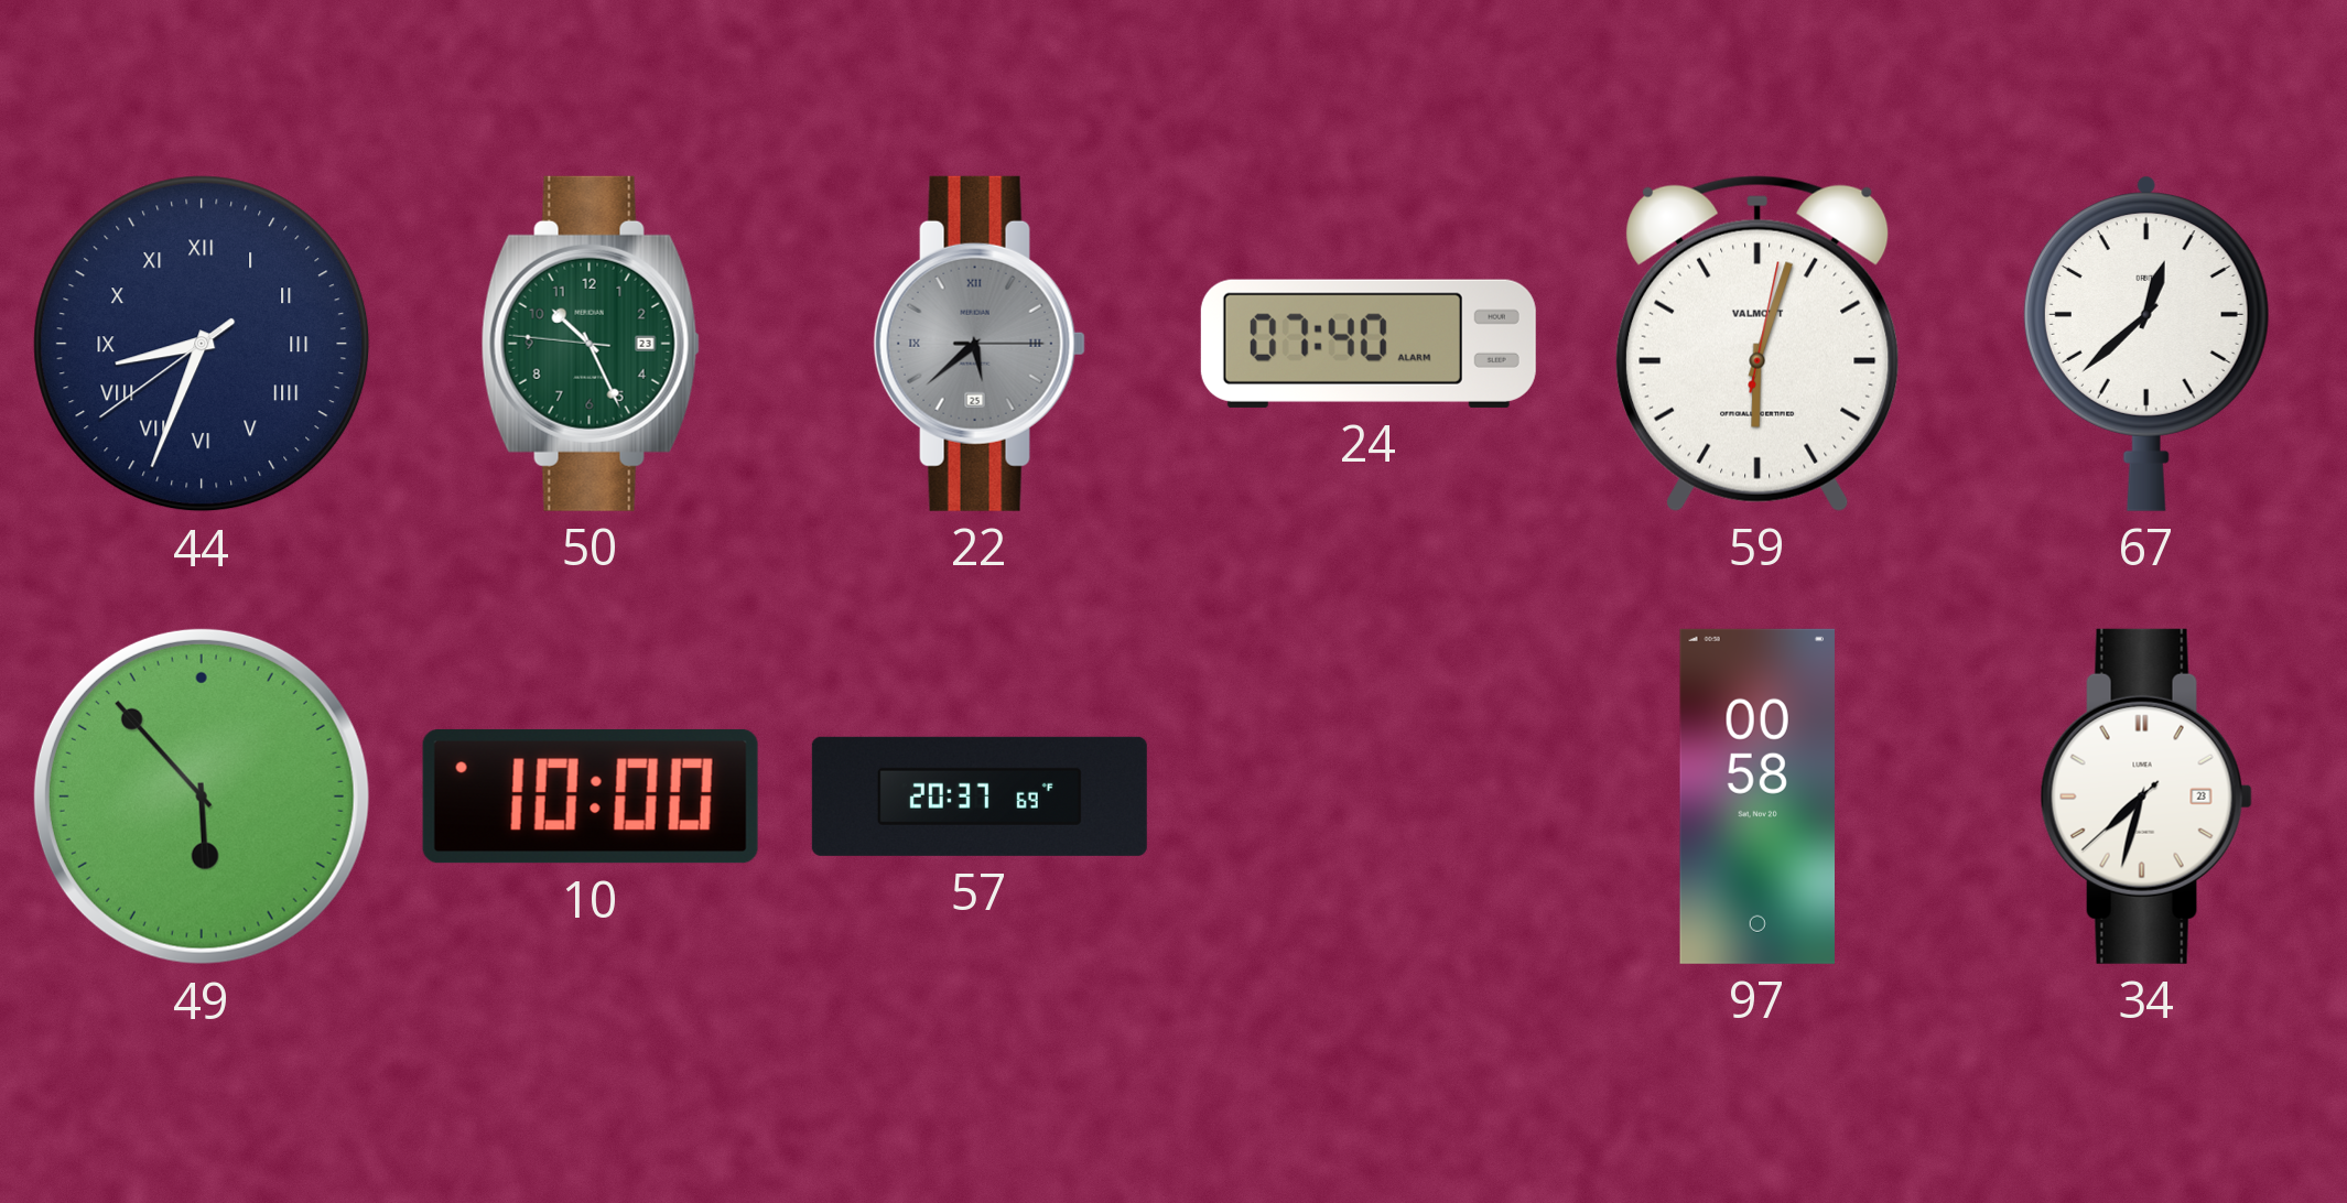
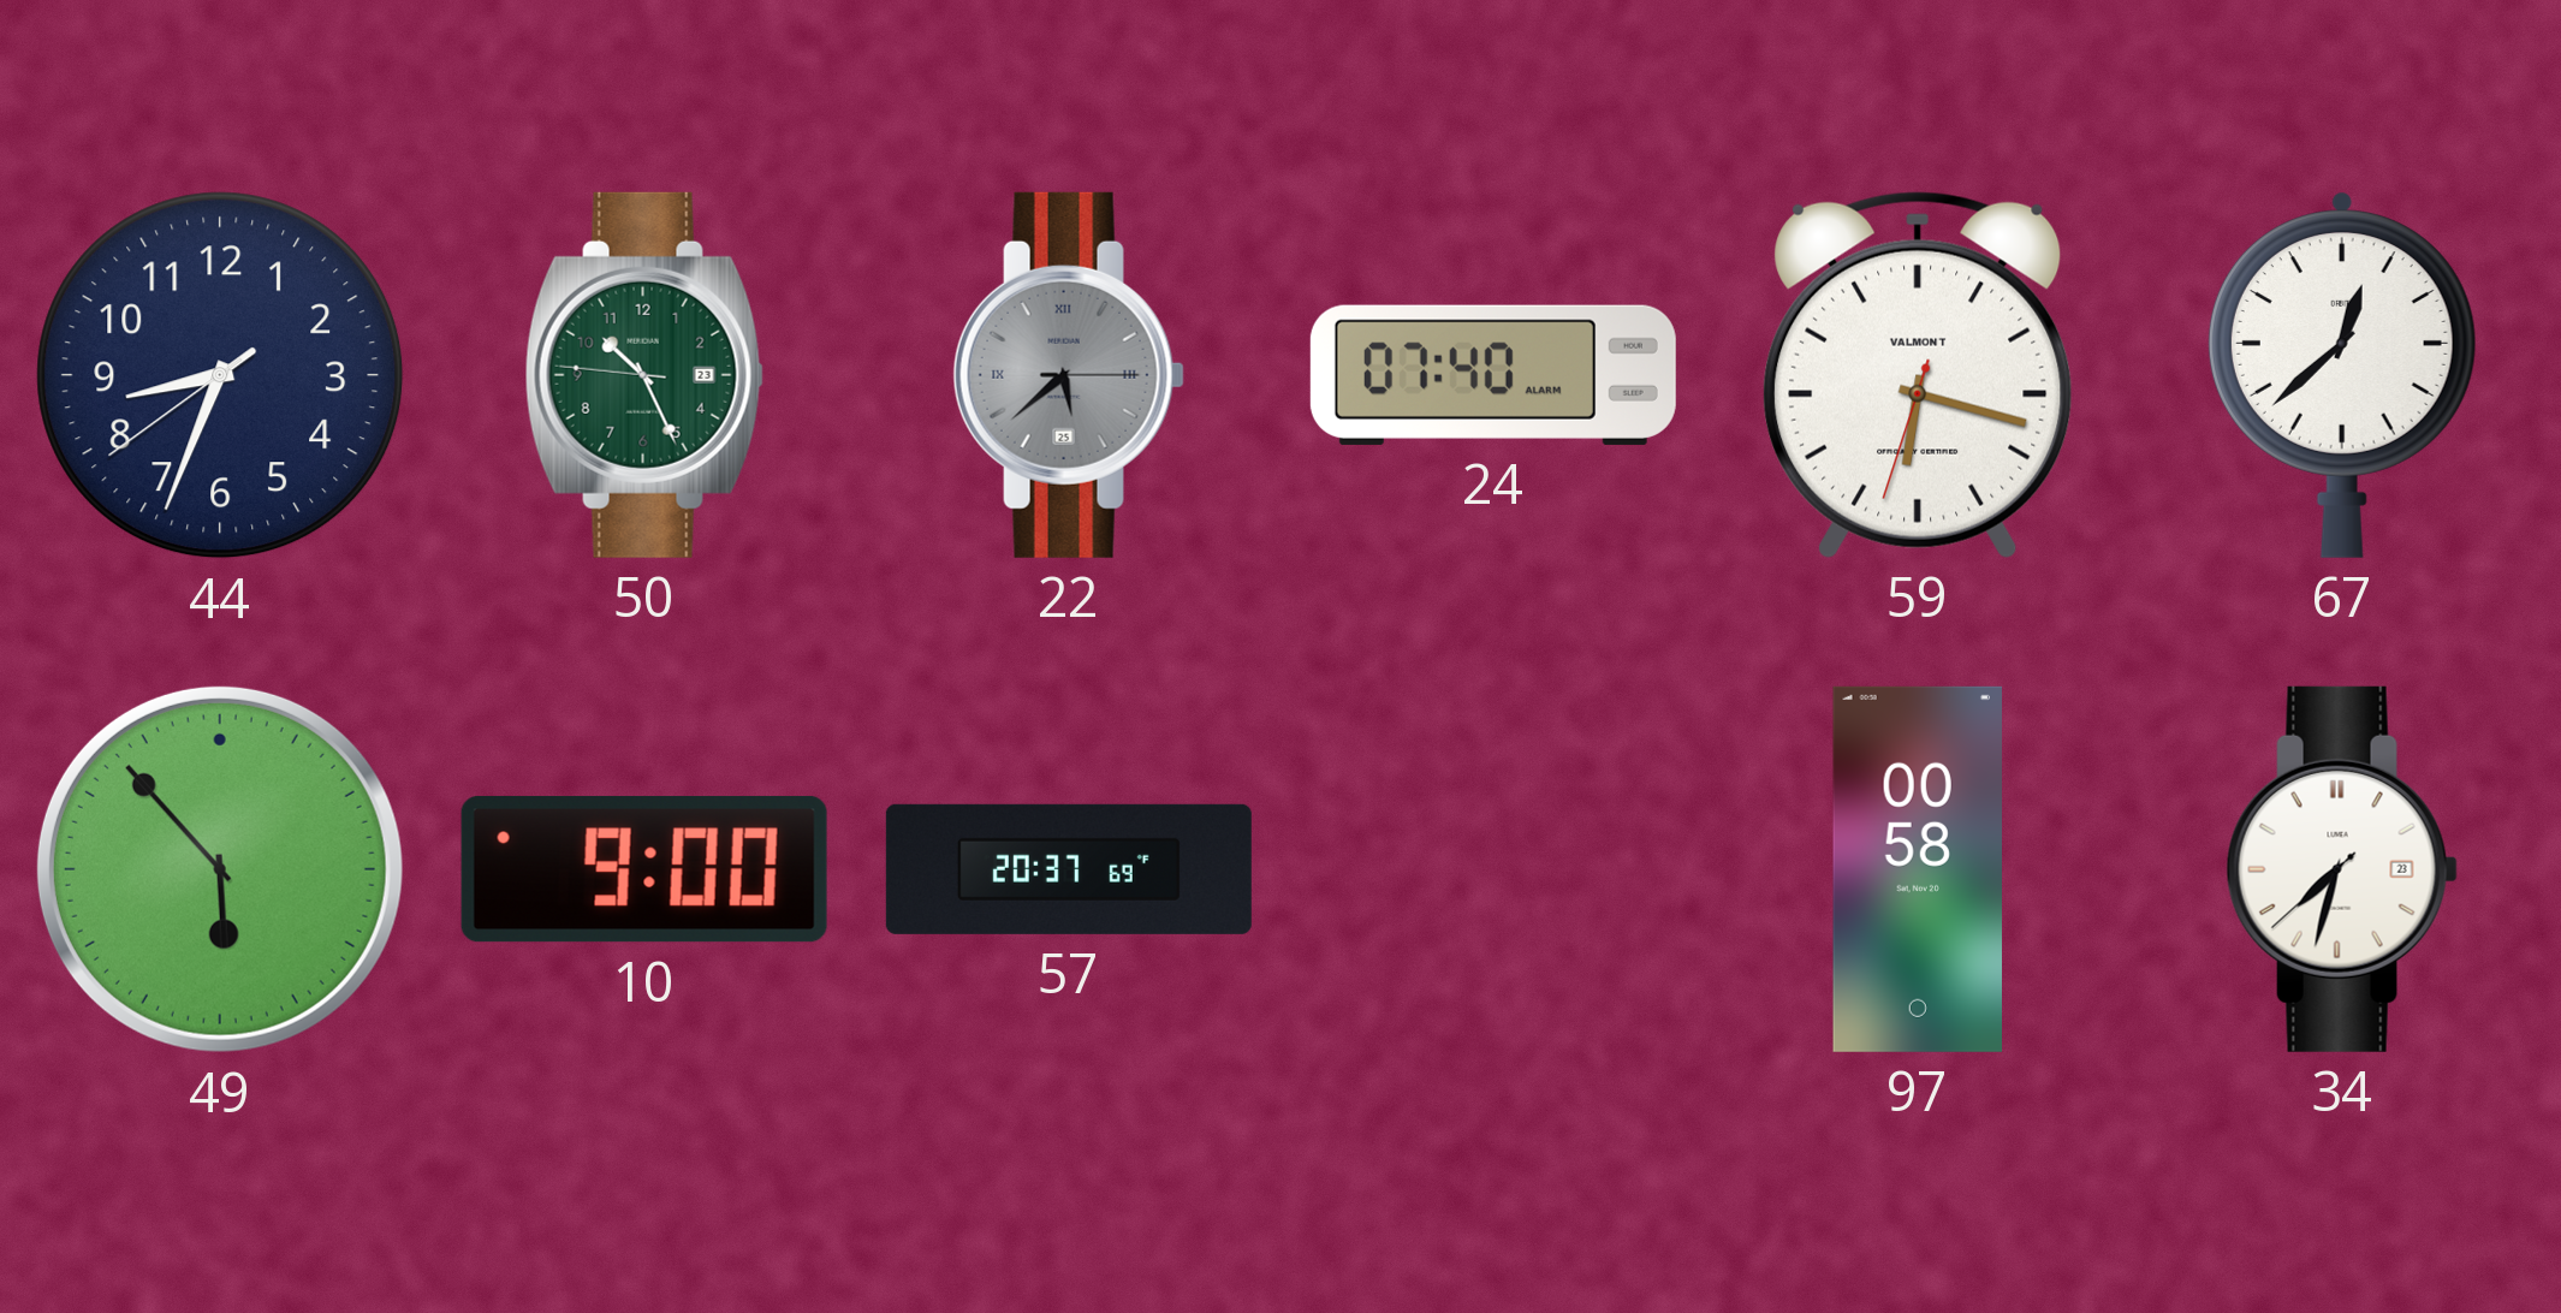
44 numerals: Roman -> Arabic
59: 6:03 -> 6:17
10: 10:00 -> 9:00
